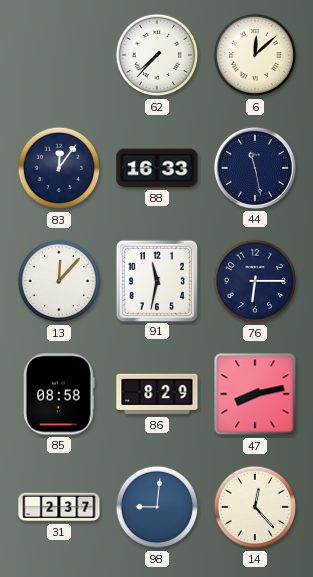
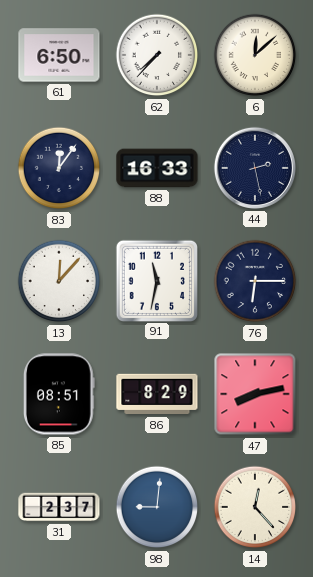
61: none -> 6:50
44: 11:28 -> 2:28
85: 08:58 -> 08:51
